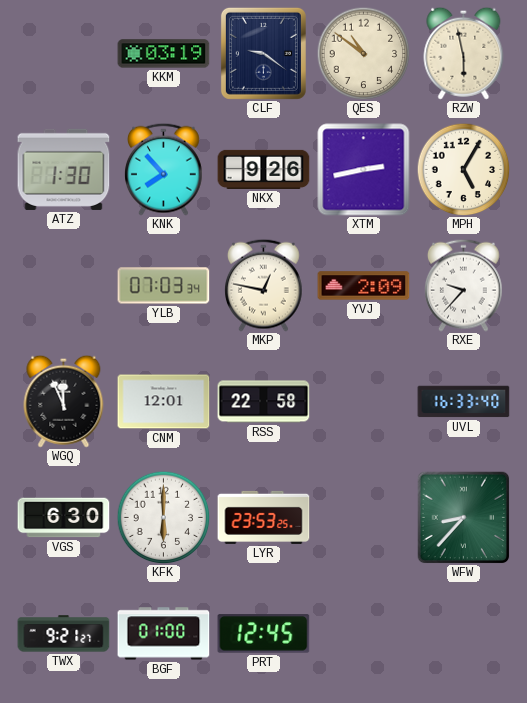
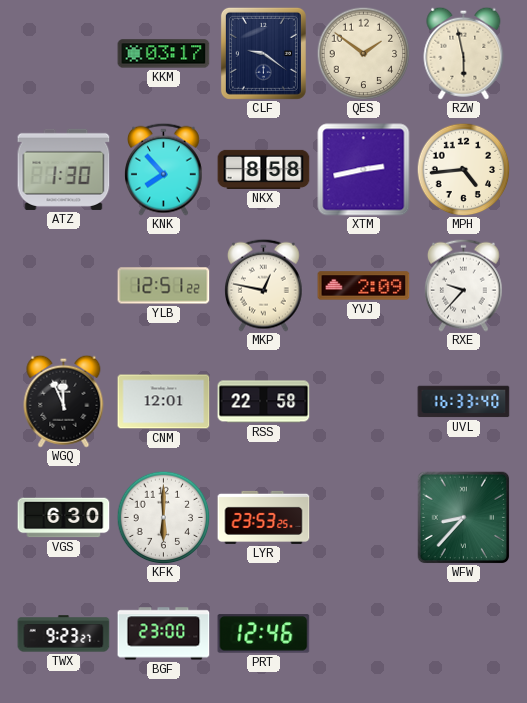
KKM: 03:19 -> 03:17
QES: 10:51 -> 1:51
NKX: 9:26 -> 8:58
MPH: 5:05 -> 4:44
YLB: 07:03 -> 12:51
TWX: 9:21 -> 9:23
BGF: 01:00 -> 23:00
PRT: 12:45 -> 12:46
